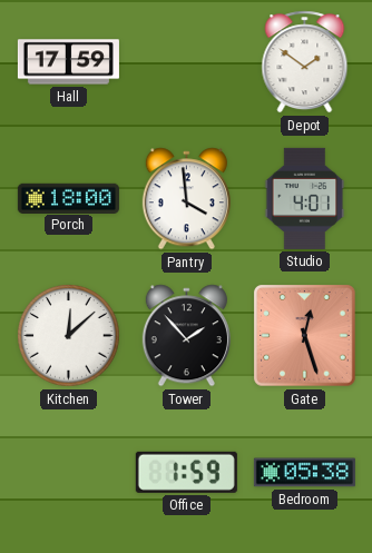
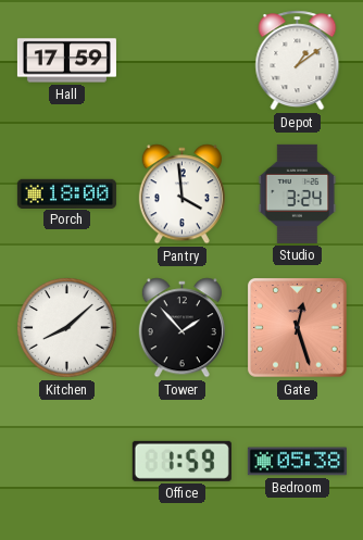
Depot: 1:51 -> 1:09
Studio: 4:01 -> 3:24
Kitchen: 12:08 -> 8:08
